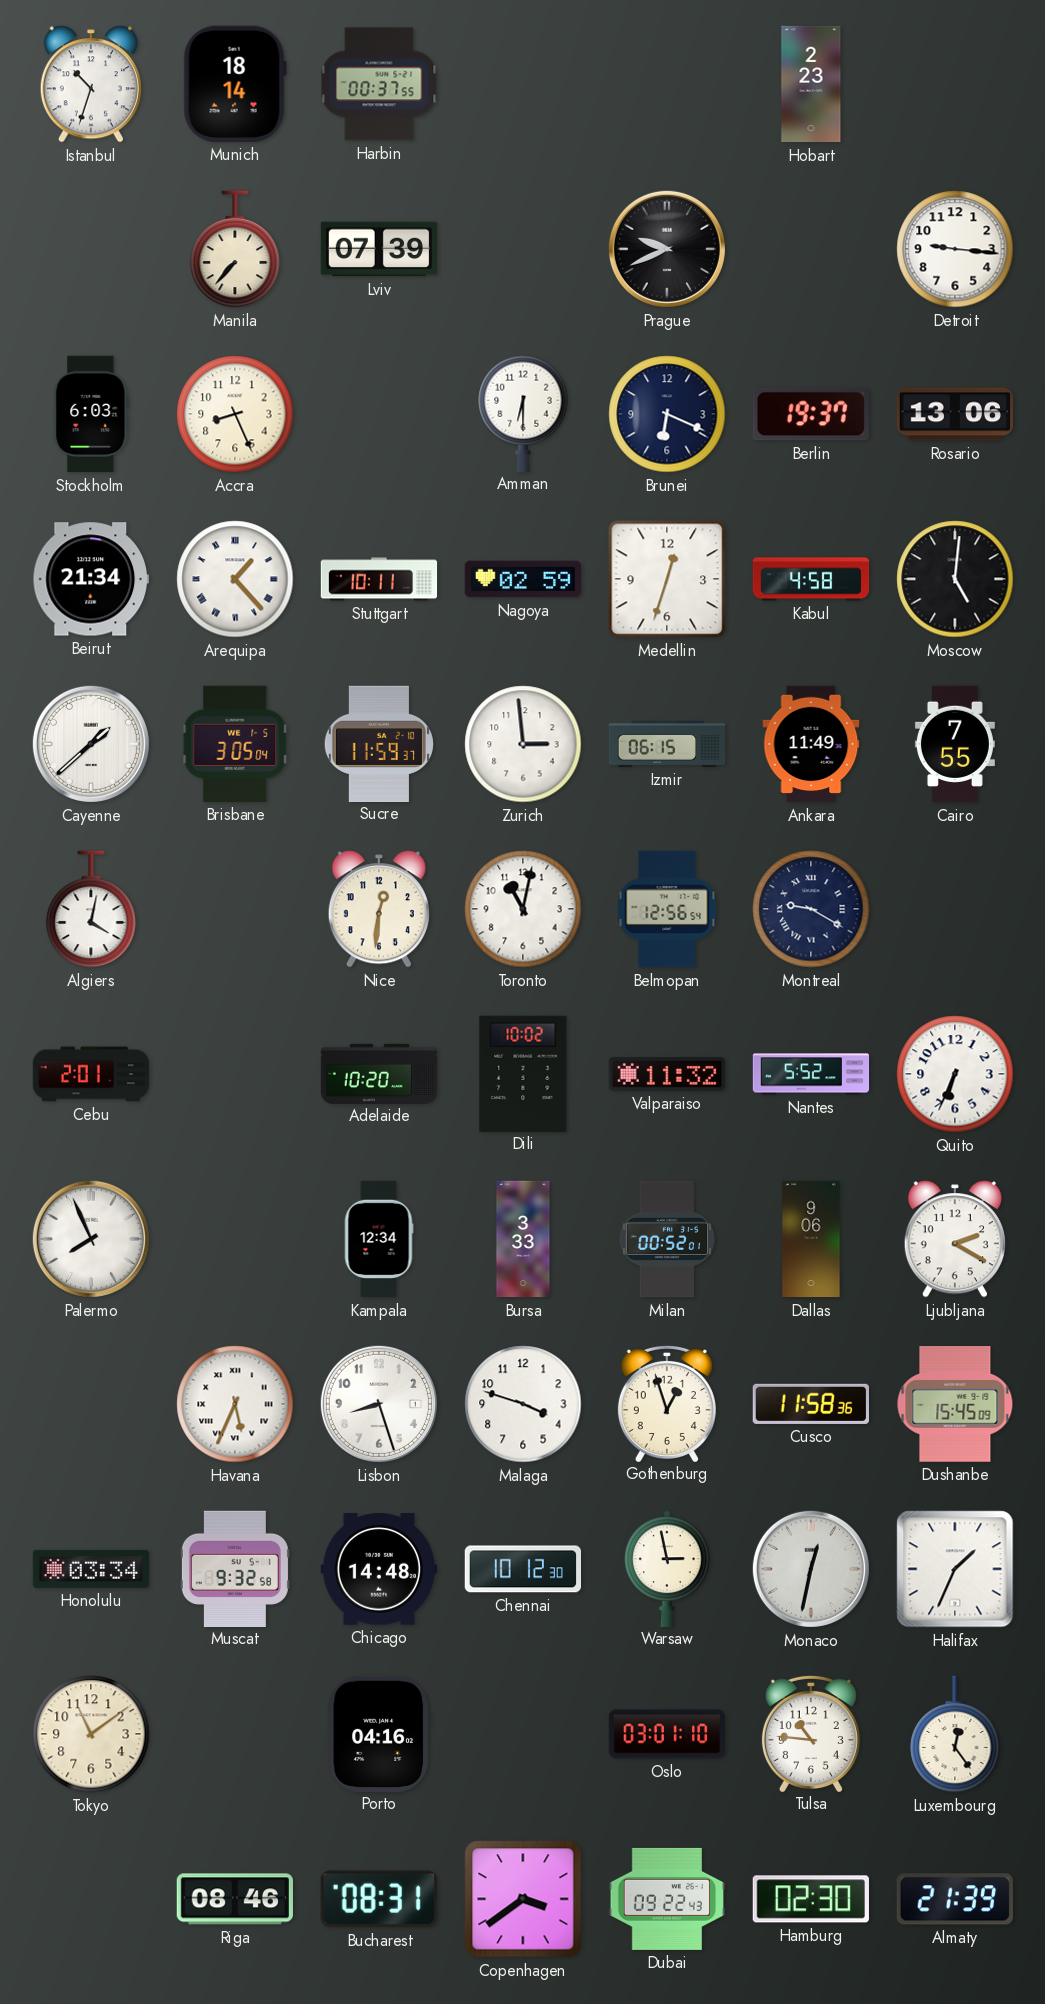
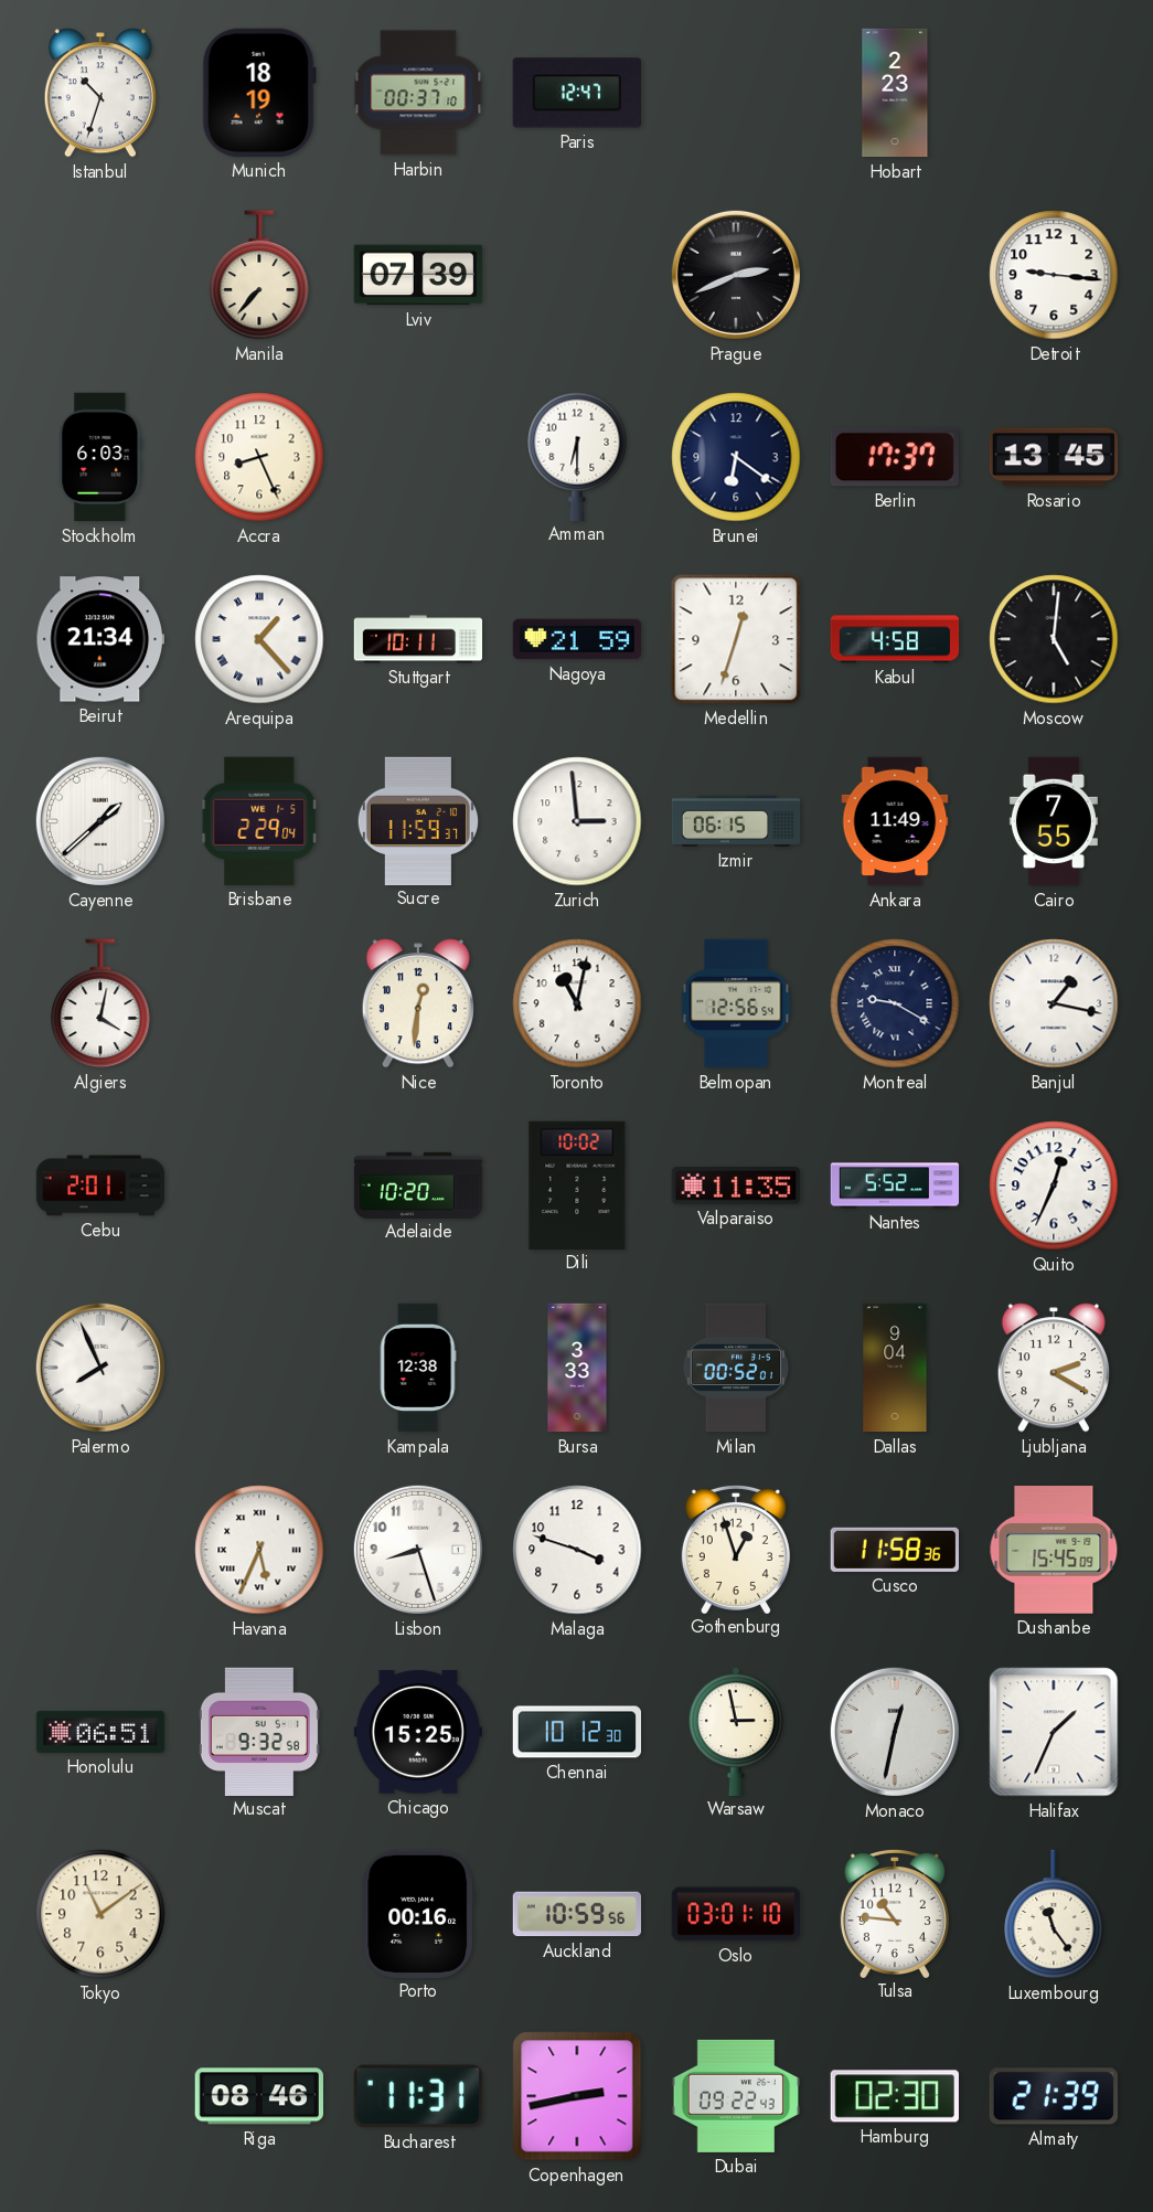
Munich: 18:14 -> 18:19
Harbin: 00:37:55 -> 00:37:10
Paris: none -> 12:47
Prague: 9:41 -> 2:41
Brunei: 6:19 -> 6:21
Berlin: 19:37 -> 17:37
Rosario: 13:06 -> 13:45
Nagoya: 02:59 -> 21:59
Brisbane: 3:05 -> 2:29
Banjul: none -> 1:17
Valparaiso: 11:32 -> 11:35
Quito: 6:34 -> 12:34
Kampala: 12:34 -> 12:38
Dallas: 9:06 -> 9:04
Honolulu: 03:34 -> 06:51
Chicago: 14:48 -> 15:25
Porto: 04:16 -> 00:16
Auckland: none -> 10:59
Luxembourg: 12:24 -> 11:24
Bucharest: 08:31 -> 11:31
Copenhagen: 3:39 -> 2:43
